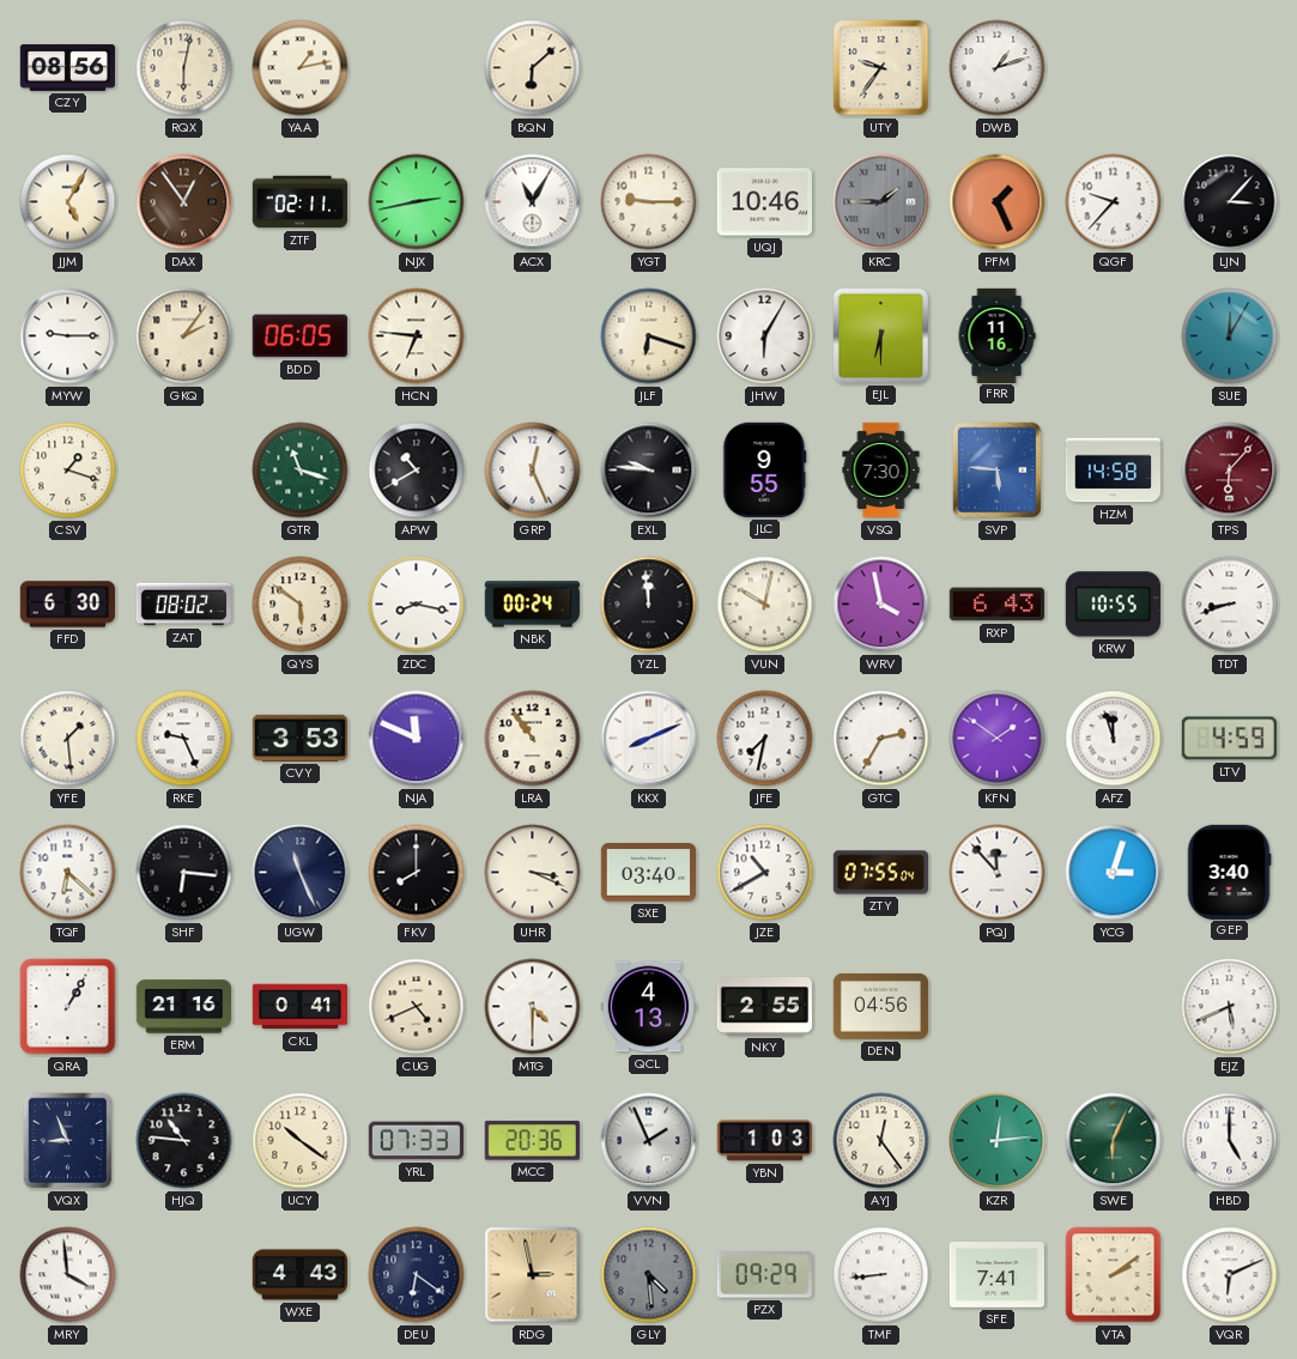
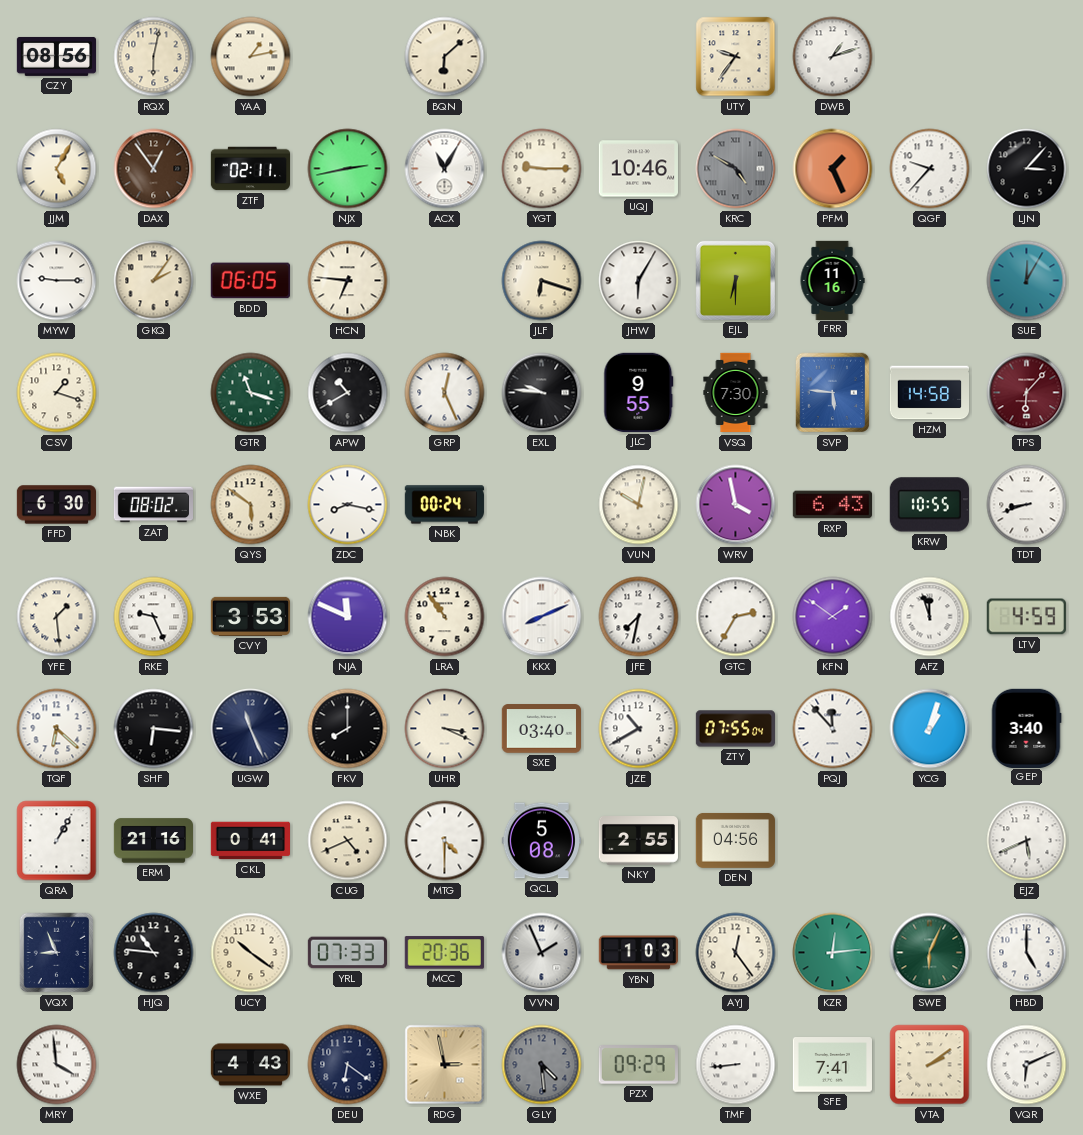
KRC: 1:45 -> 4:50
YZL: 11:59 -> none
YCG: 3:03 -> 1:03
QCL: 4:13 -> 5:08
